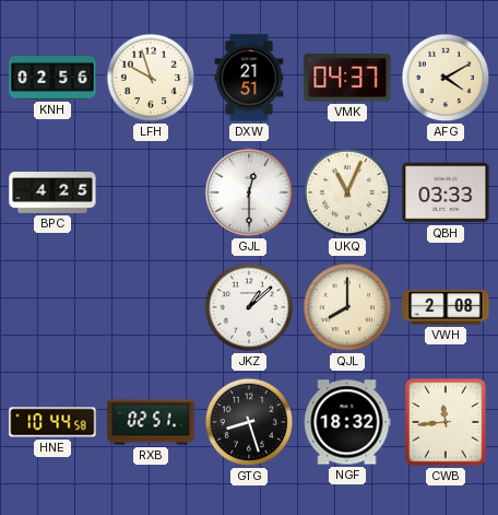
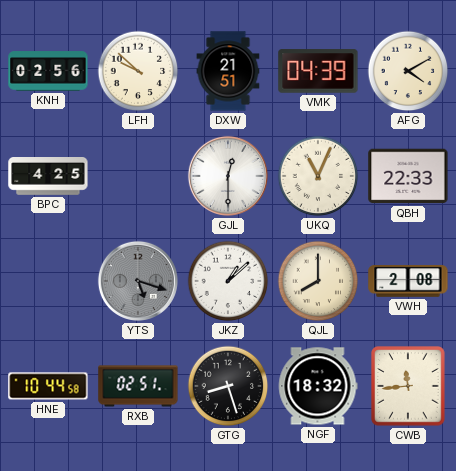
LFH: 9:57 -> 9:52
VMK: 04:37 -> 04:39
QBH: 03:33 -> 22:33
YTS: none -> 5:18
